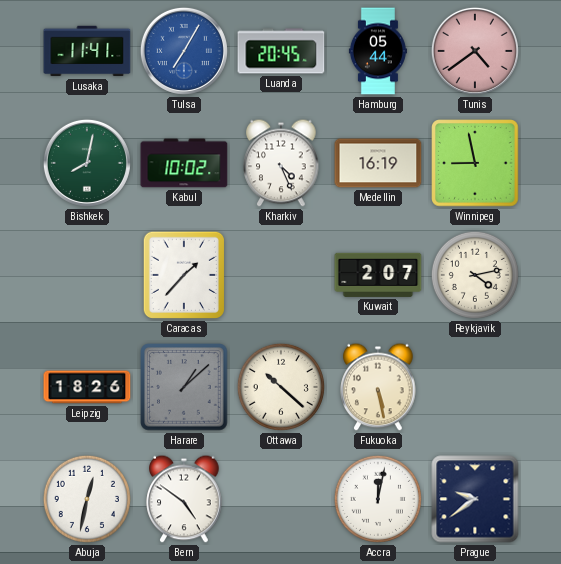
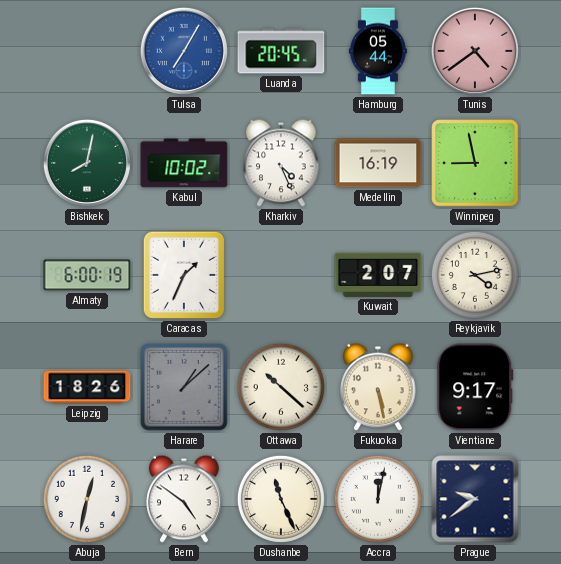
Lusaka: 11:41 -> none
Almaty: none -> 6:00
Caracas: 1:37 -> 1:34
Vientiane: none -> 9:17
Dushanbe: none -> 11:26
